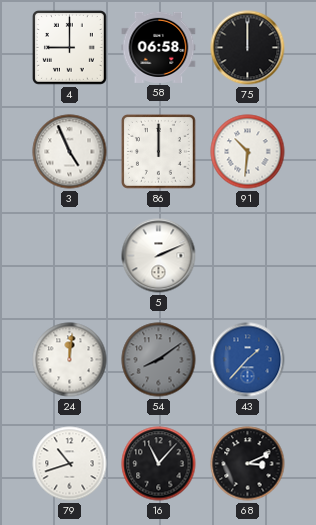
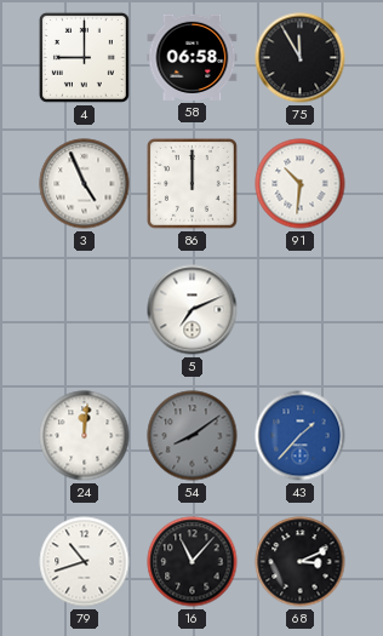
75: 12:00 -> 11:55
5: 2:11 -> 7:11
